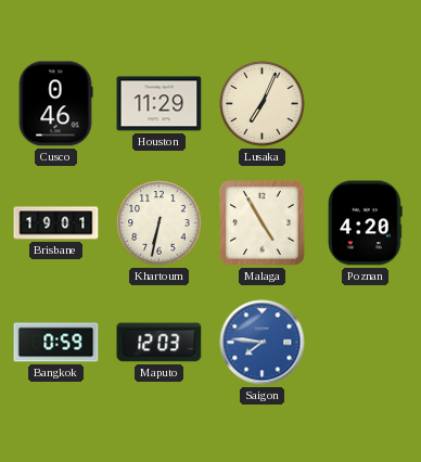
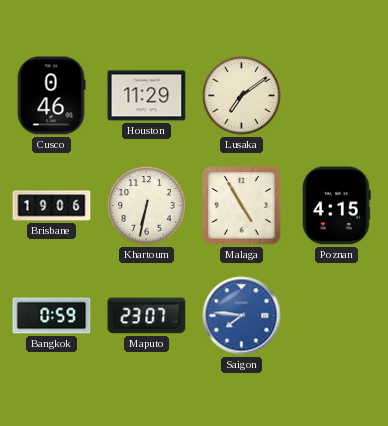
Lusaka: 7:04 -> 7:09
Brisbane: 19:01 -> 19:06
Poznan: 4:20 -> 4:15
Maputo: 12:03 -> 23:07
